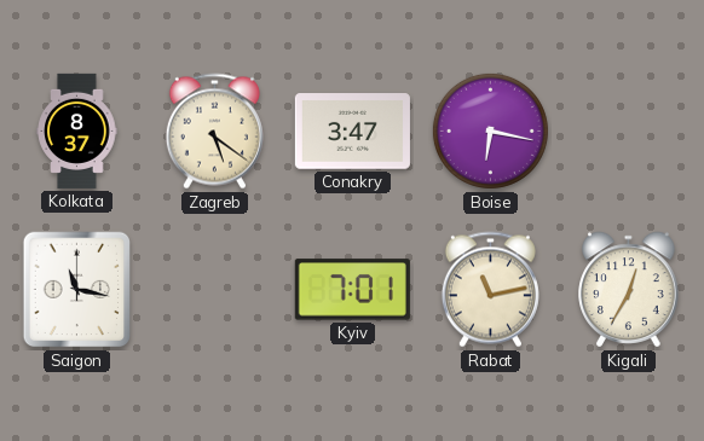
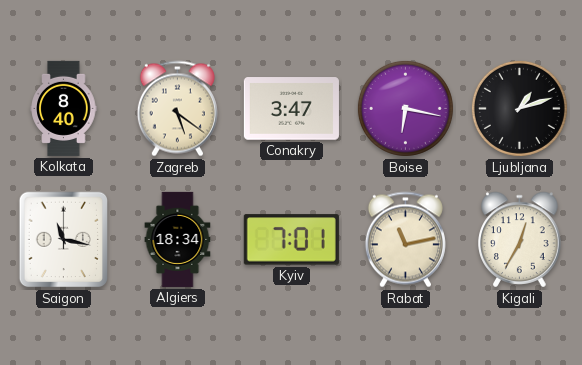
Kolkata: 8:37 -> 8:40
Ljubljana: none -> 1:12
Algiers: none -> 18:34
